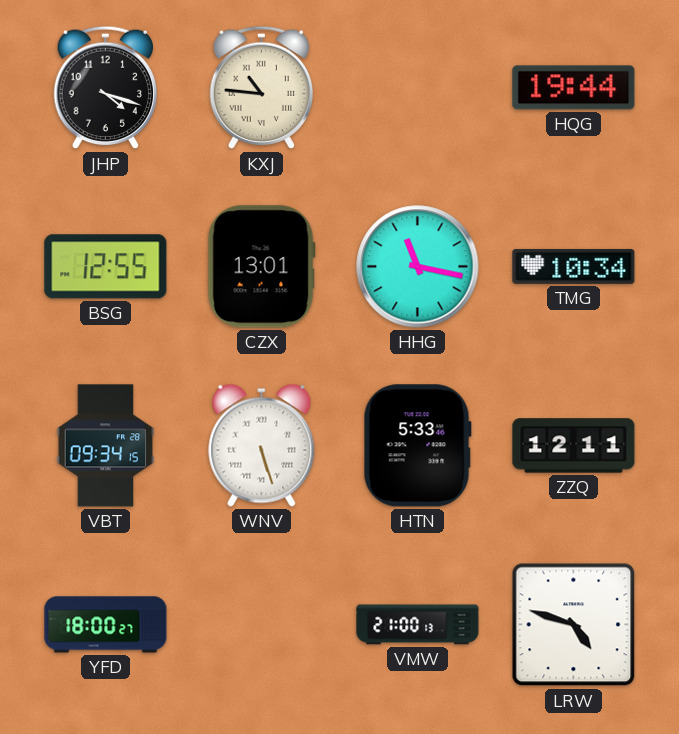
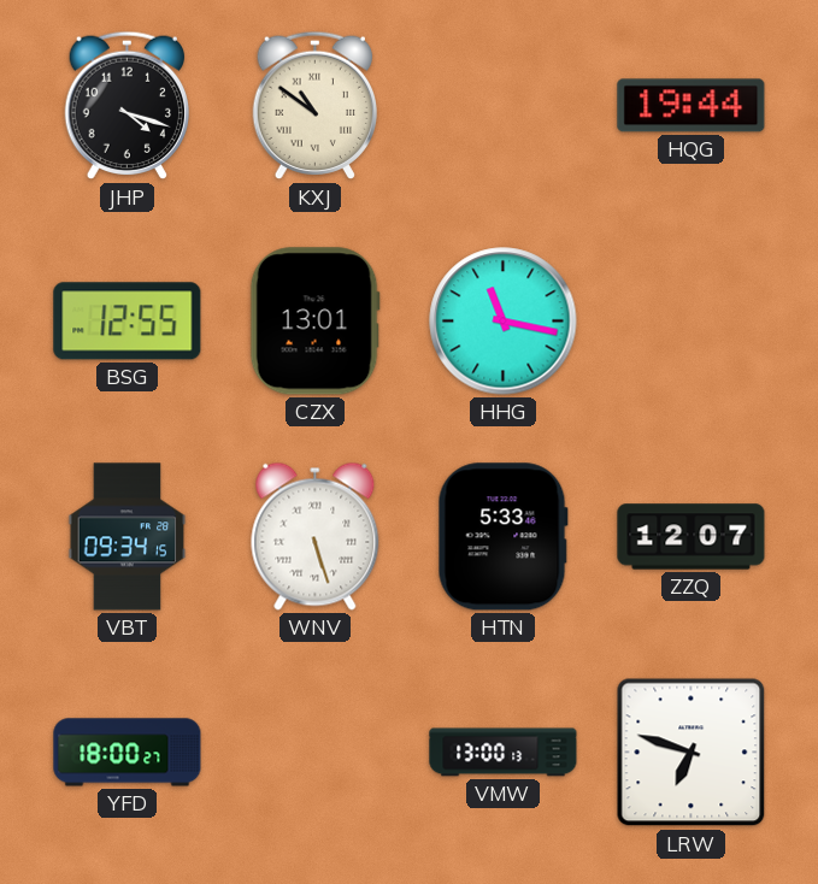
KXJ: 10:46 -> 10:51
TMG: 10:34 -> none
ZZQ: 12:11 -> 12:07
VMW: 21:00 -> 13:00
LRW: 4:48 -> 6:48
